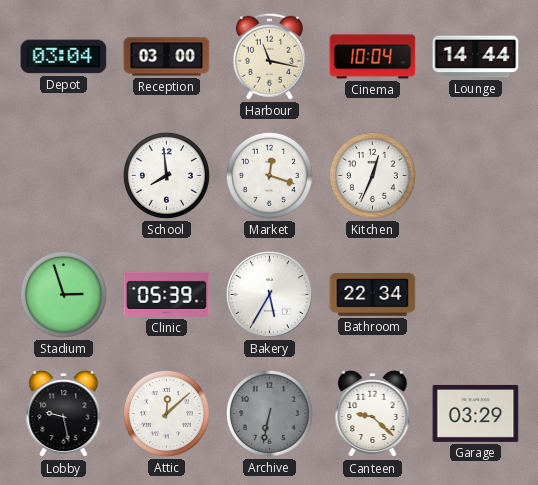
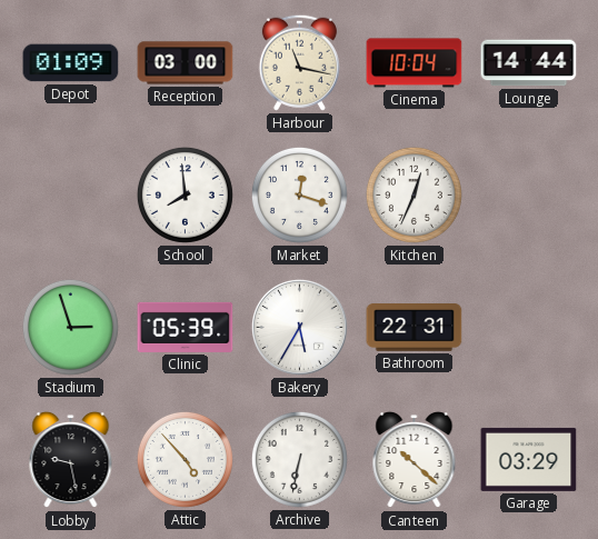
Depot: 03:04 -> 01:09
Bathroom: 22:34 -> 22:31
Attic: 12:08 -> 4:53
Archive dial: grey -> white
Canteen: 9:22 -> 10:22
